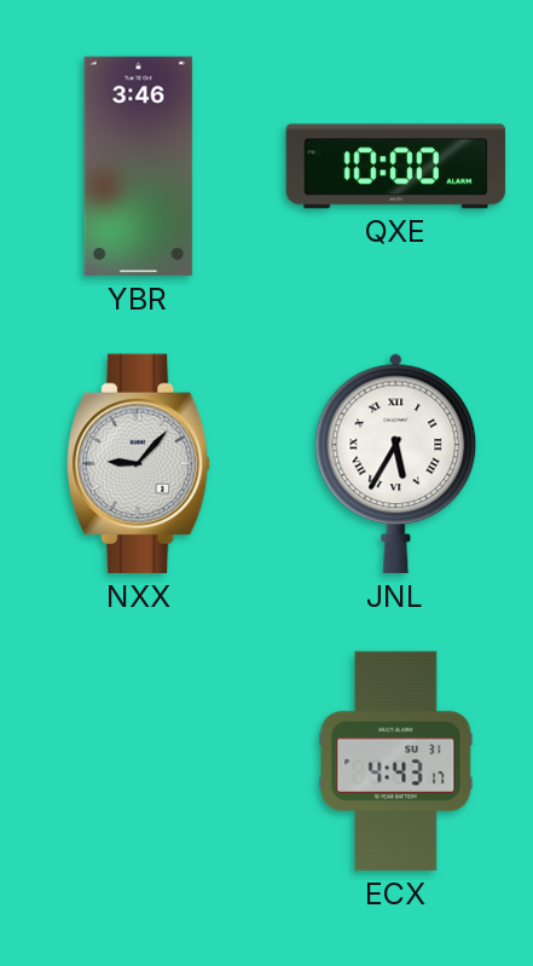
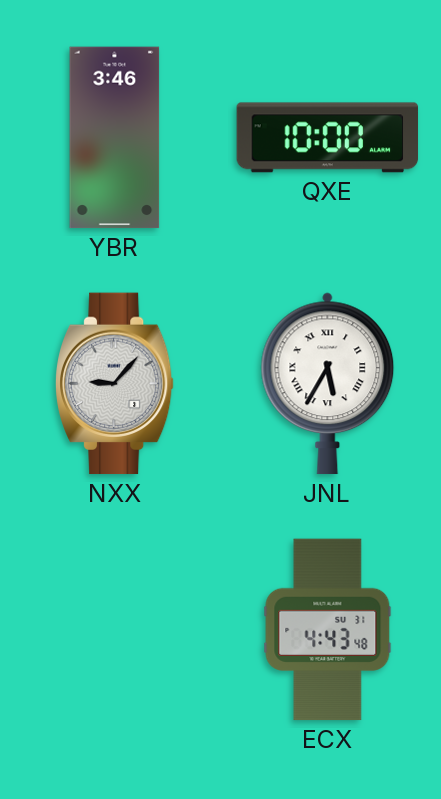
ECX: 4:43:17 -> 4:43:48
